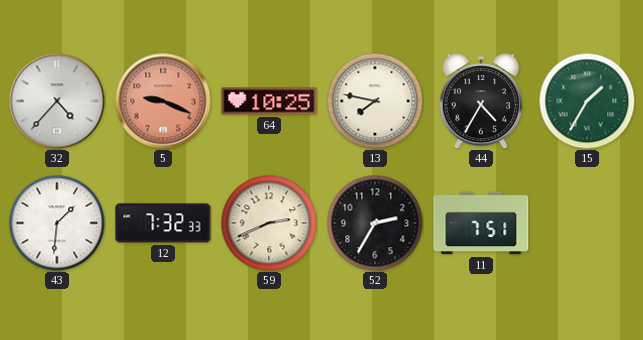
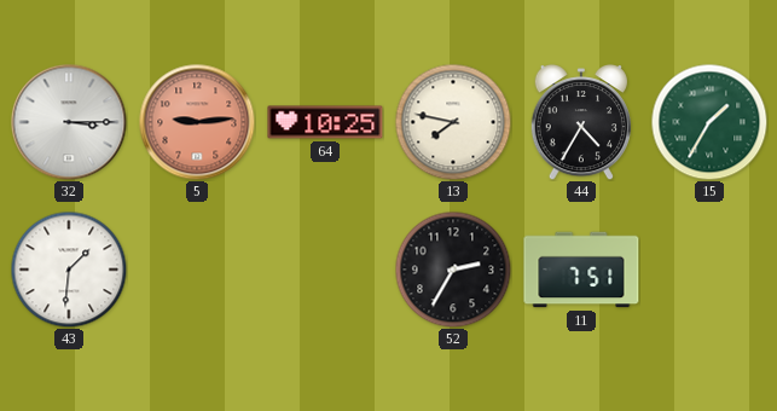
32: 4:37 -> 3:15
5: 9:19 -> 9:14
12: 7:32 -> none
59: 2:41 -> none
